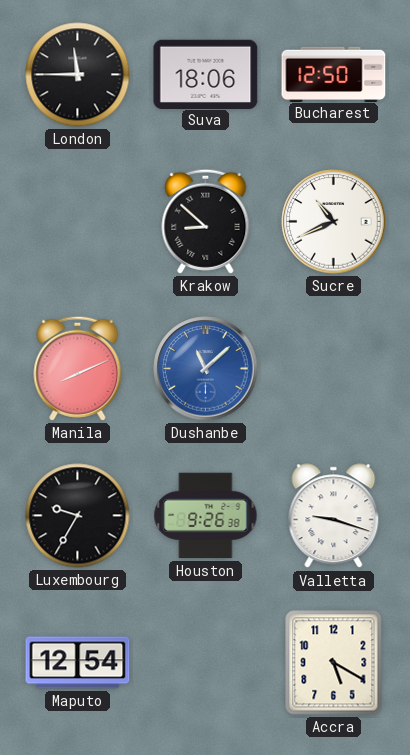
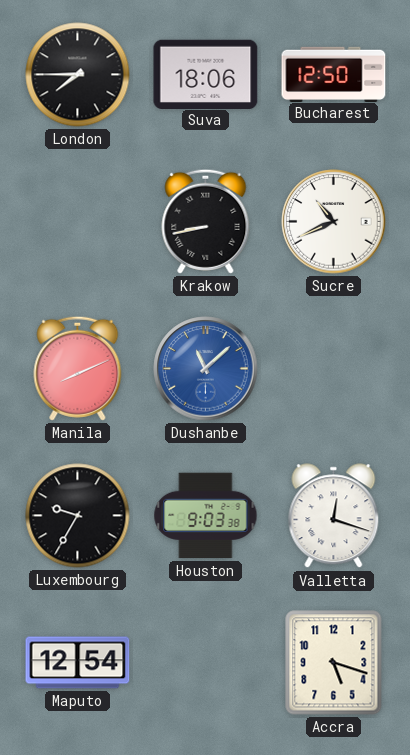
London: 11:45 -> 7:45
Krakow: 8:52 -> 8:43
Houston: 9:26 -> 9:03
Valletta: 9:18 -> 12:18
Accra: 5:20 -> 5:18
